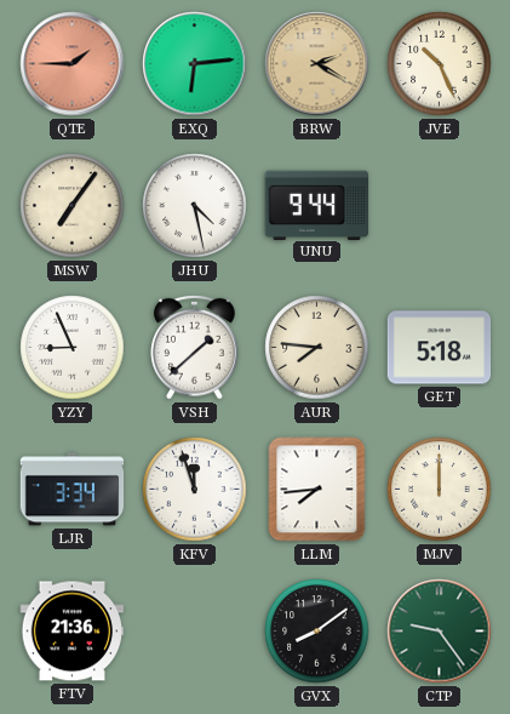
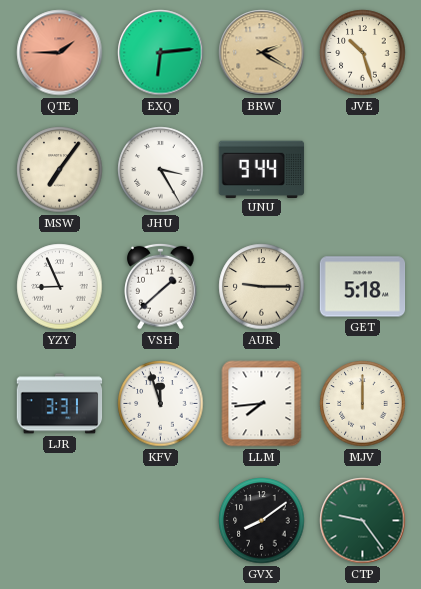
JVE: 10:26 -> 10:27
JHU: 4:28 -> 3:25
AUR: 7:46 -> 9:15
LJR: 3:34 -> 3:31
FTV: 21:36 -> none
